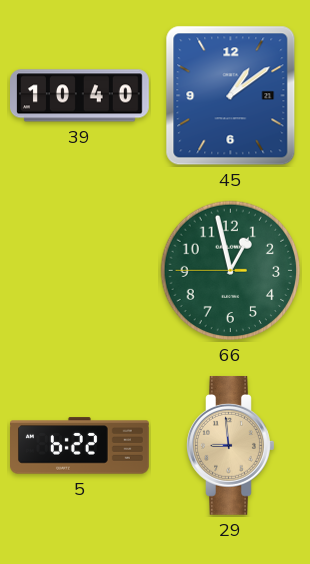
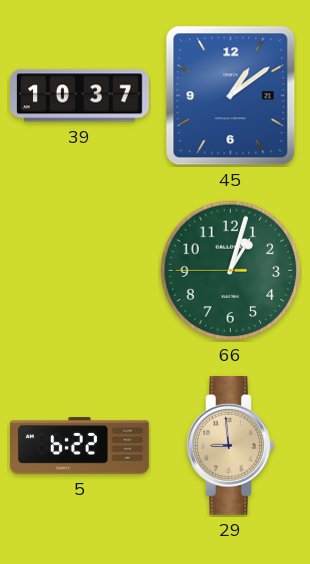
39: 10:40 -> 10:37
66: 12:57 -> 1:02
